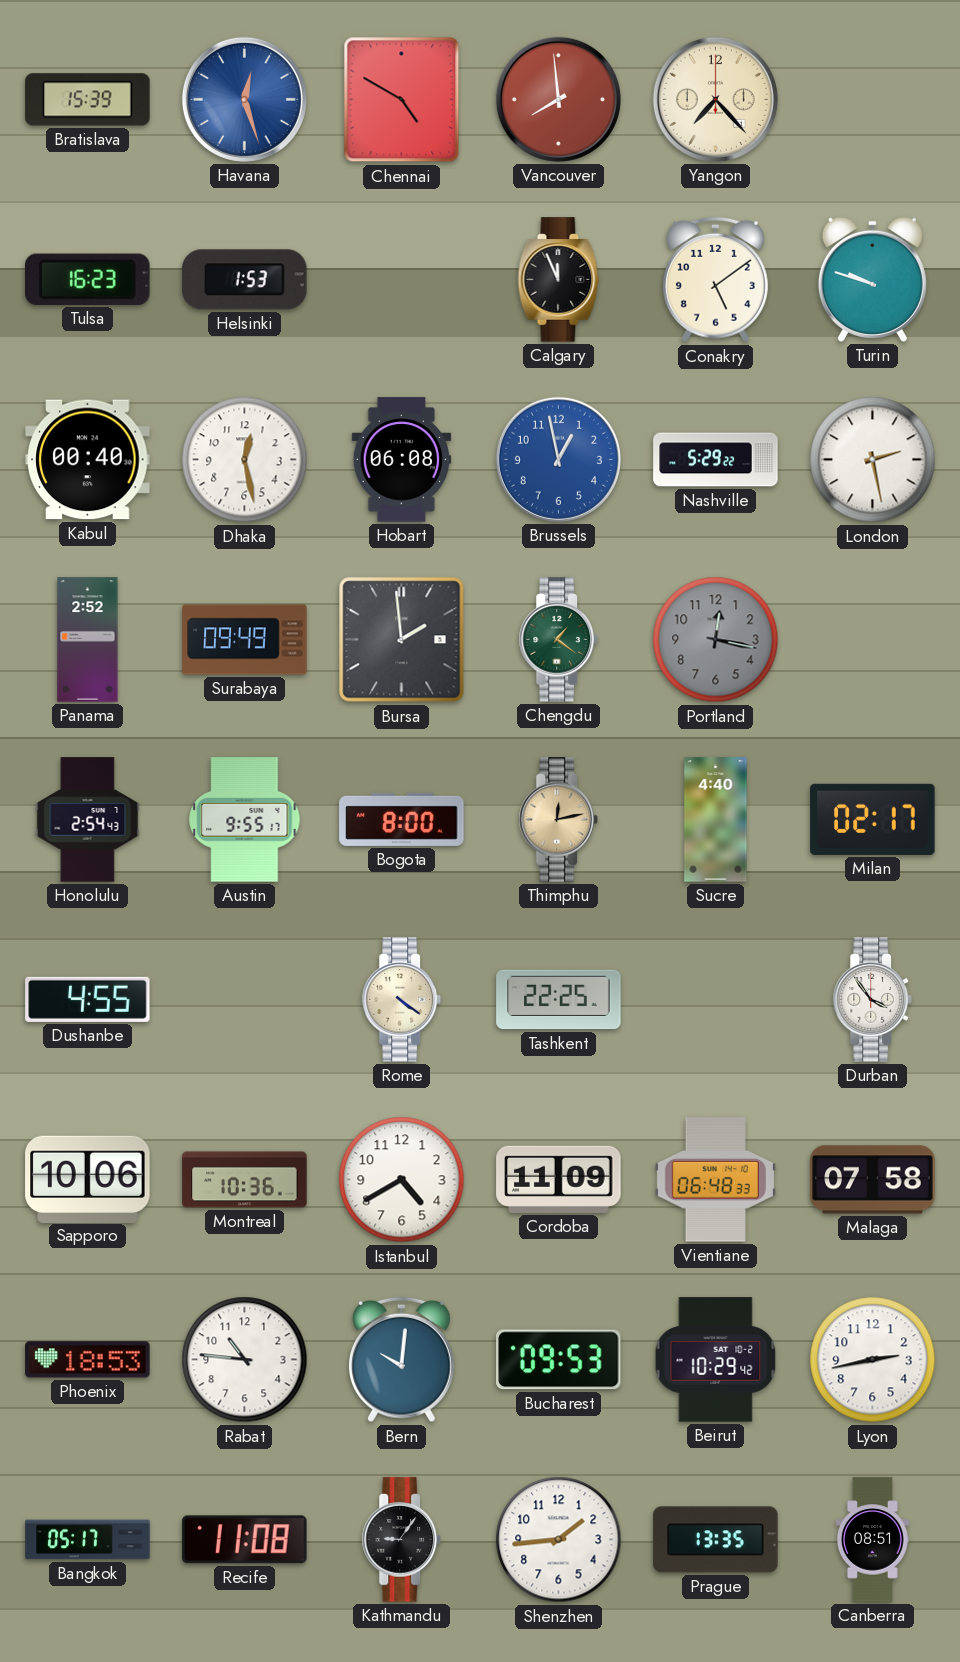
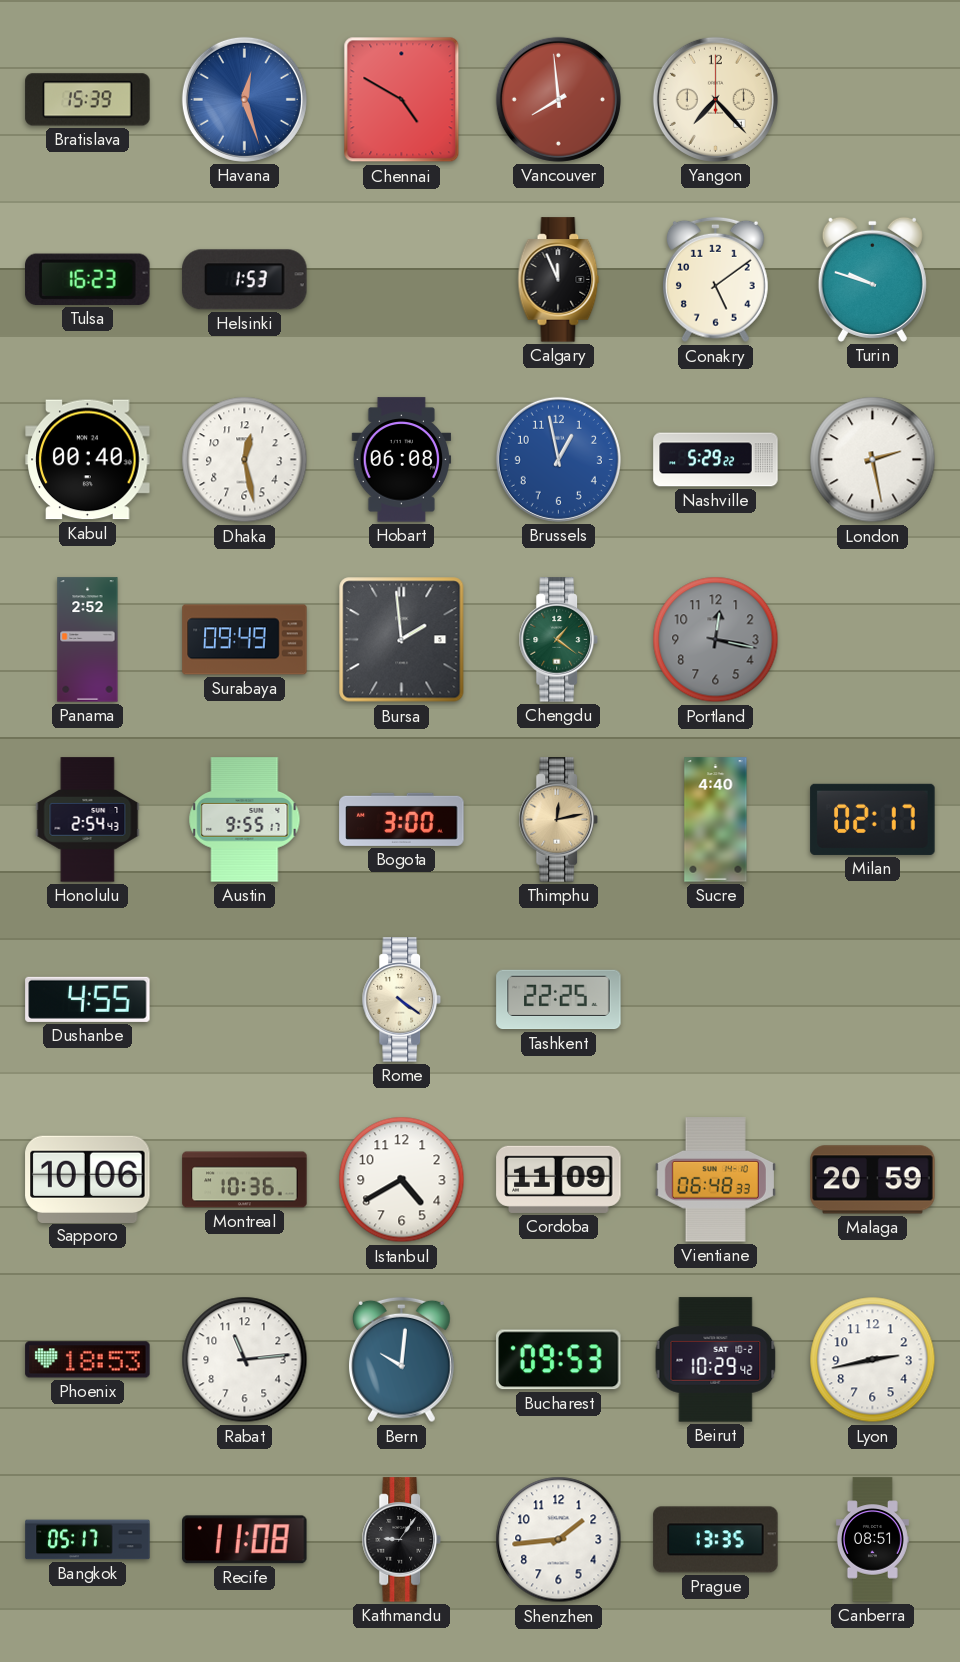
Bogota: 8:00 -> 3:00
Durban: 3:54 -> none
Malaga: 07:58 -> 20:59
Rabat: 10:46 -> 11:14
